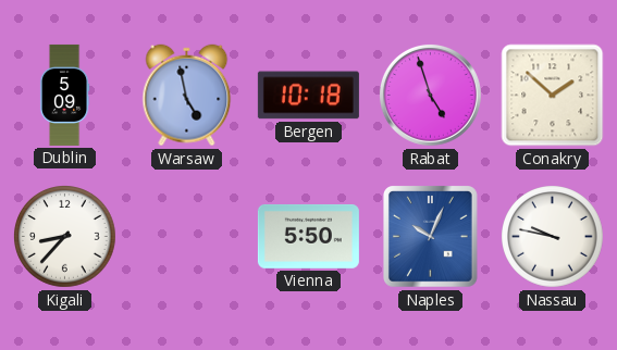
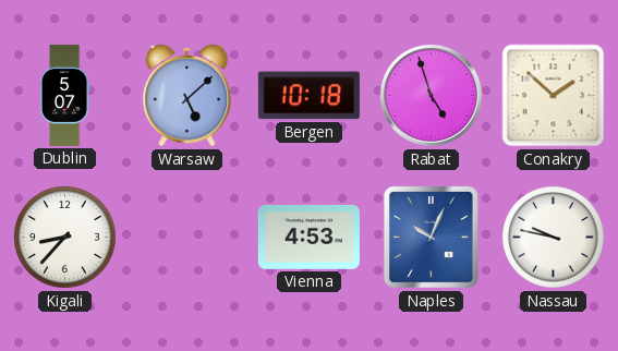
Dublin: 5:09 -> 5:07
Warsaw: 4:58 -> 5:08
Vienna: 5:50 -> 4:53
